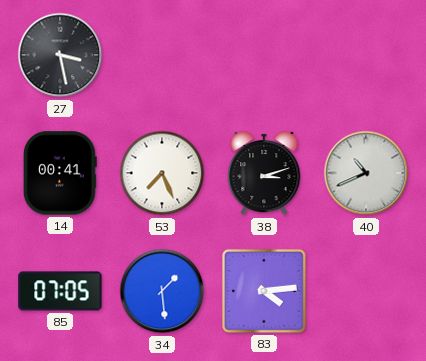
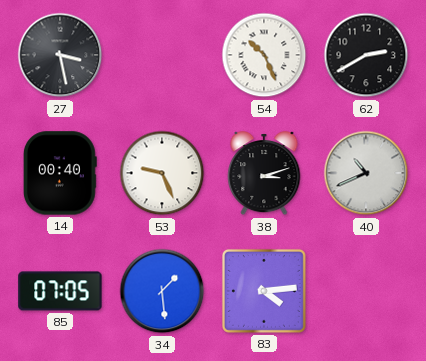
54: none -> 10:26
62: none -> 2:40
14: 00:41 -> 00:40
53: 7:26 -> 9:26
